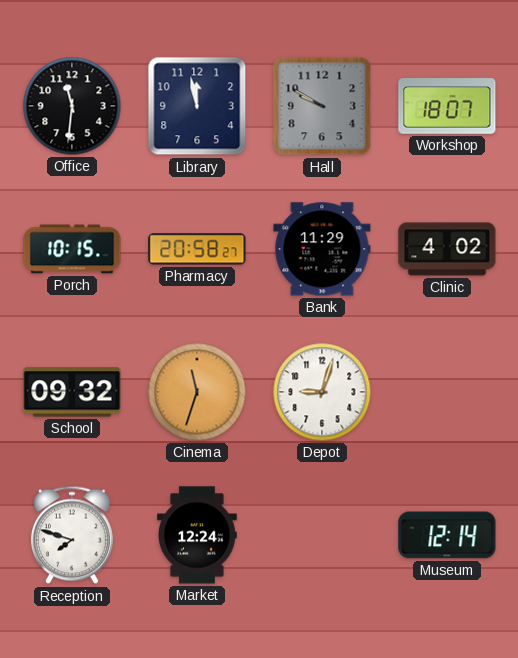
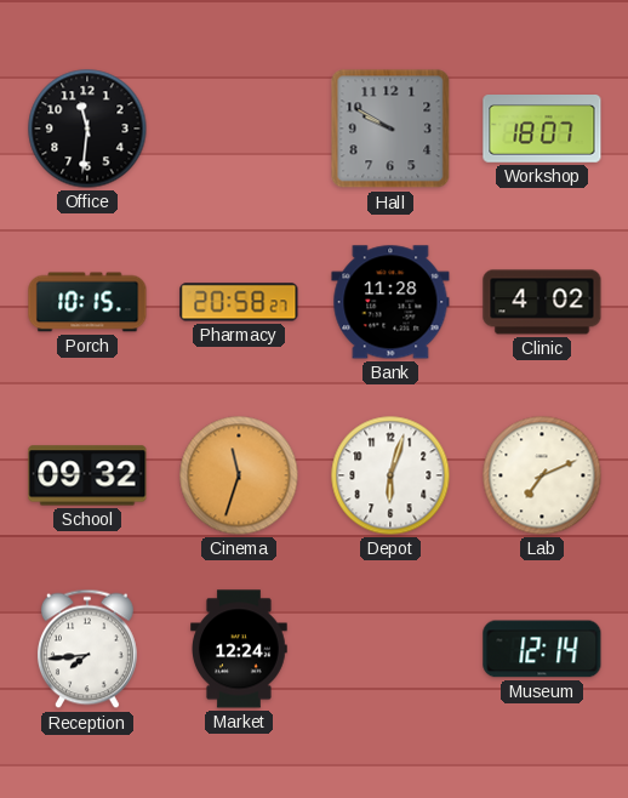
Library: 11:58 -> none
Bank: 11:29 -> 11:28
Depot: 9:03 -> 6:03
Lab: none -> 7:11
Reception: 7:48 -> 7:44
